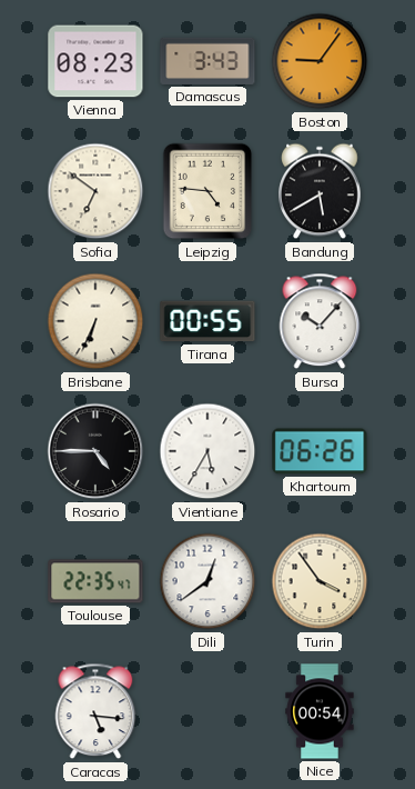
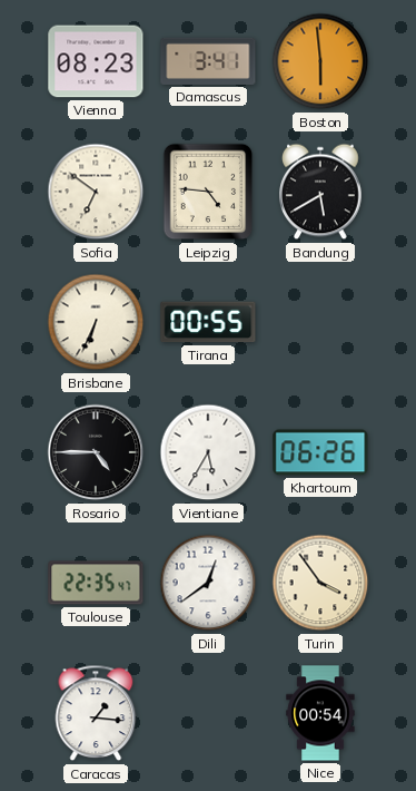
Damascus: 3:43 -> 3:41
Boston: 9:06 -> 5:59
Bursa: 10:07 -> none
Caracas: 5:16 -> 1:16
